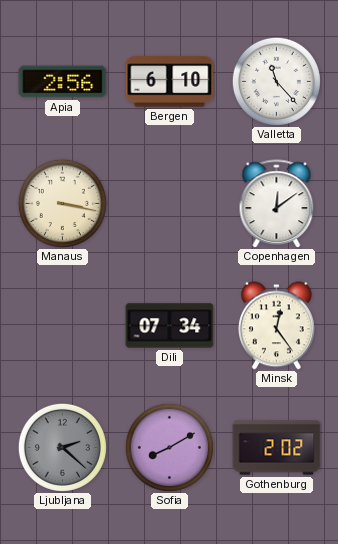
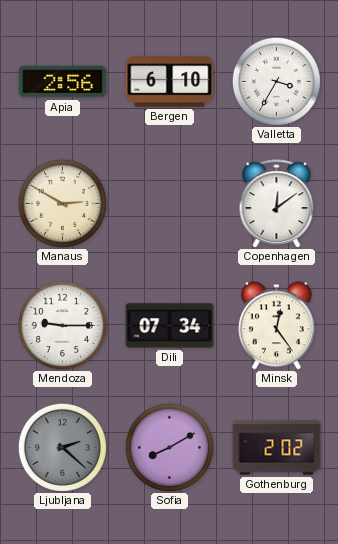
Valletta: 11:23 -> 3:35
Manaus: 3:17 -> 2:50
Mendoza: none -> 9:15
